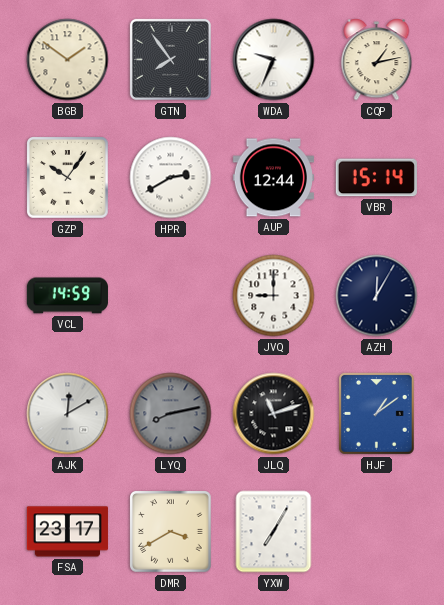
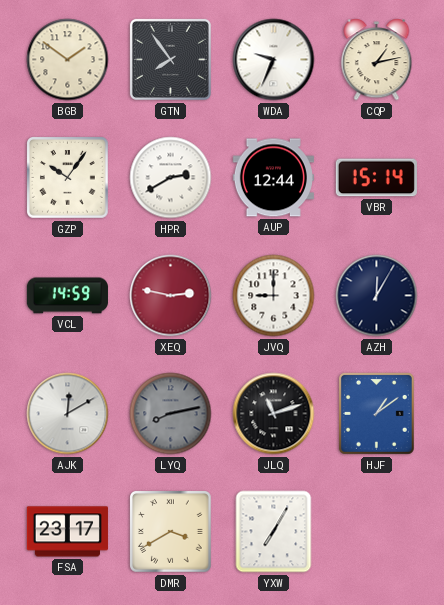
XEQ: none -> 2:47
